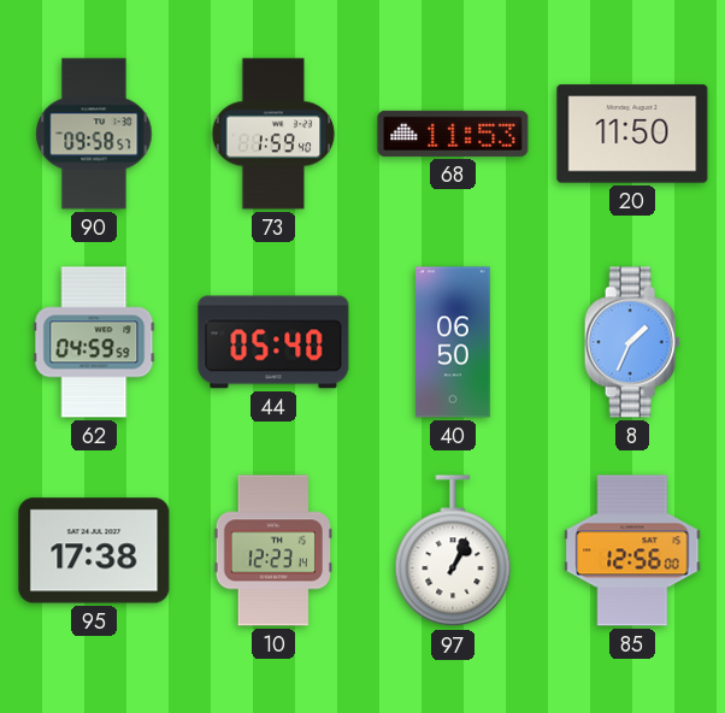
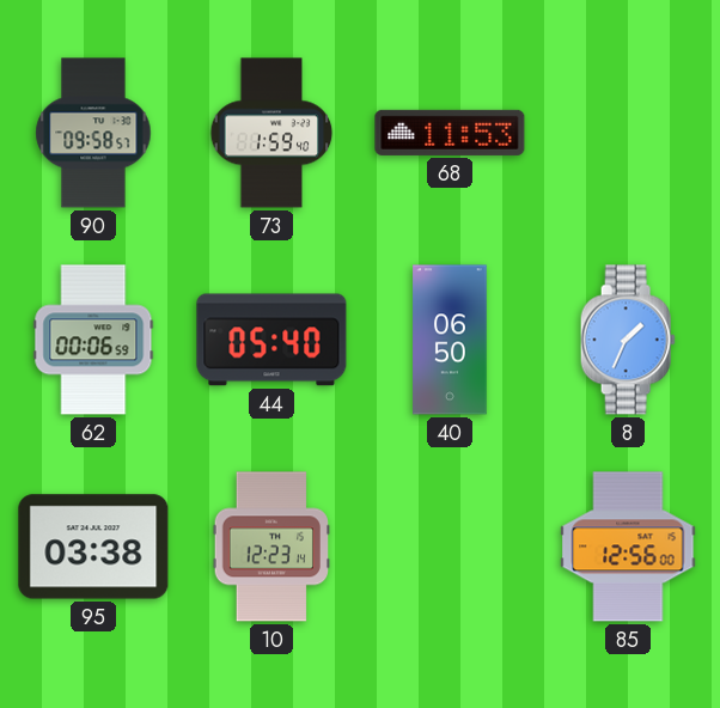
20: 11:50 -> none
62: 04:59 -> 00:06
95: 17:38 -> 03:38
97: 1:04 -> none
